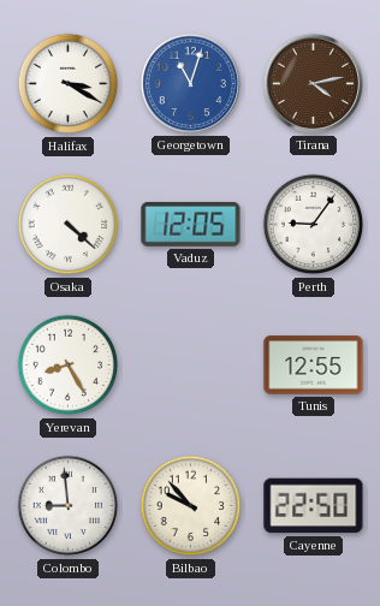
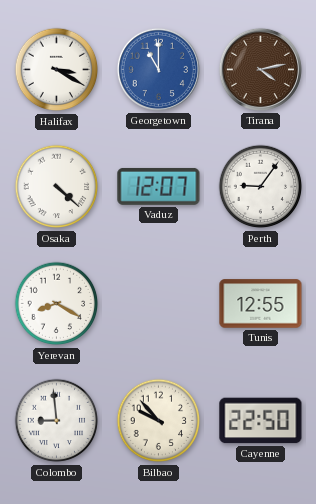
Georgetown: 11:03 -> 11:00
Vaduz: 12:05 -> 12:07
Yerevan: 8:25 -> 8:20
